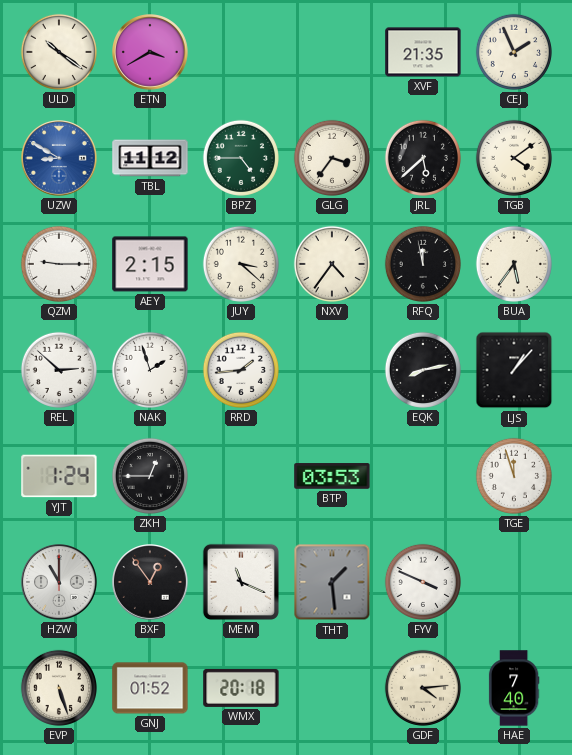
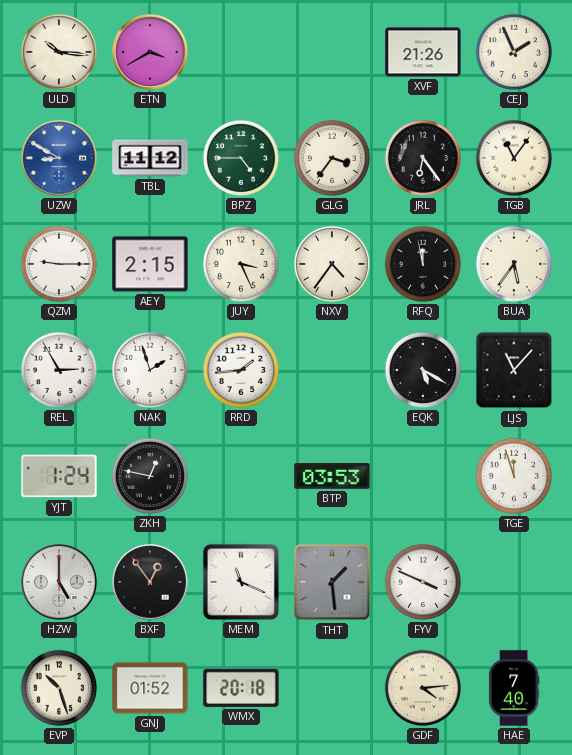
ULD: 10:21 -> 10:16
XVF: 21:35 -> 21:26
JRL: 5:38 -> 6:24
TGB: 4:09 -> 11:06
JUY: 3:22 -> 3:26
REL: 2:52 -> 2:55
EQK: 8:13 -> 5:20
LJS: 1:07 -> 11:07
ZKH: 12:45 -> 12:47
HZW: 11:00 -> 5:00
EVP: 5:27 -> 10:27
